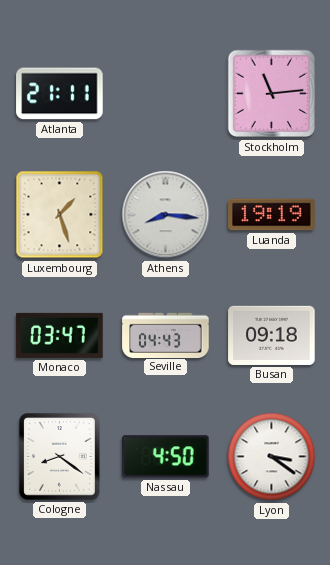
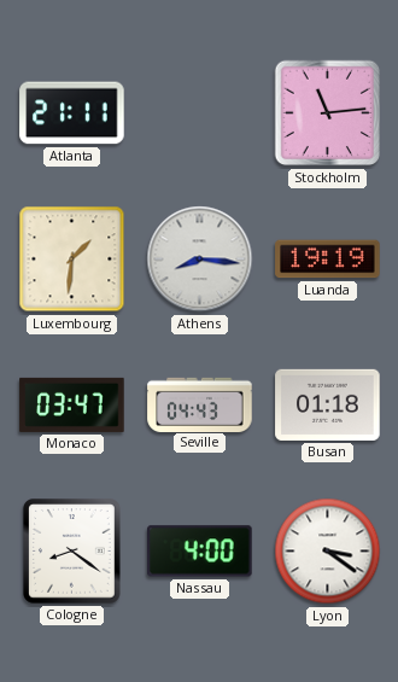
Luxembourg: 1:27 -> 1:31
Busan: 09:18 -> 01:18
Nassau: 4:50 -> 4:00
